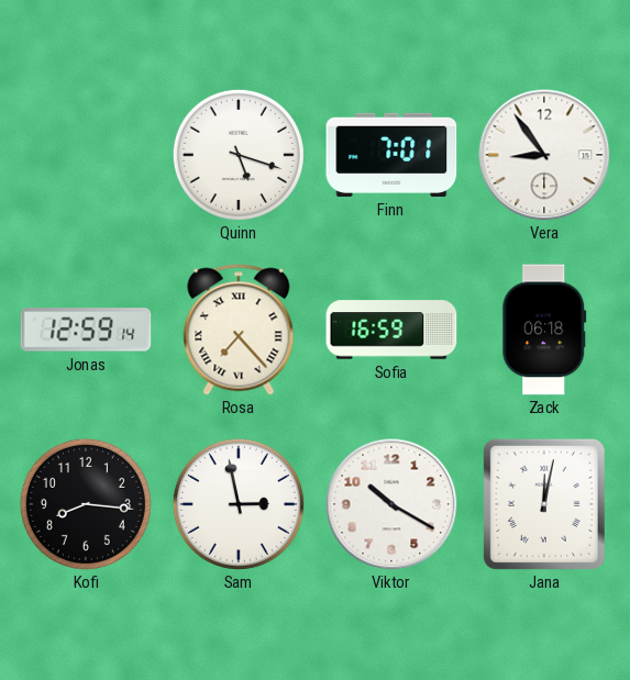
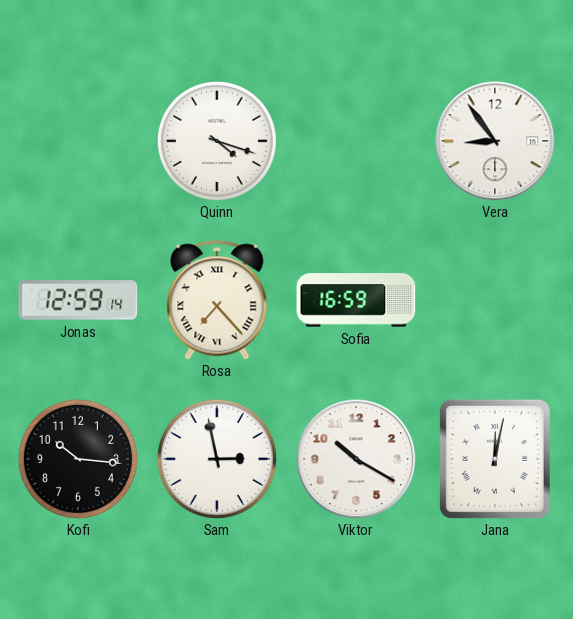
Quinn: 5:18 -> 4:18
Finn: 7:01 -> none
Zack: 06:18 -> none
Kofi: 8:16 -> 10:16
